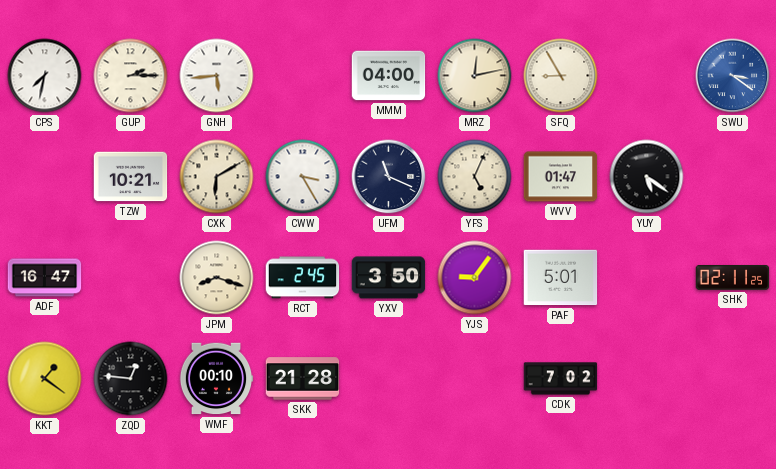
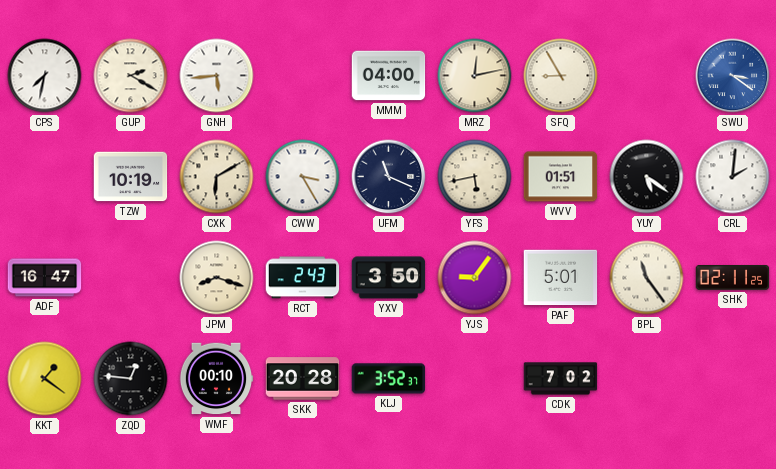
GUP: 2:15 -> 2:20
TZW: 10:21 -> 10:19
YFS: 5:04 -> 5:43
WVV: 01:47 -> 01:51
CRL: none -> 2:01
RCT: 2:45 -> 2:43
BPL: none -> 11:24
SKK: 21:28 -> 20:28
KLJ: none -> 3:52
